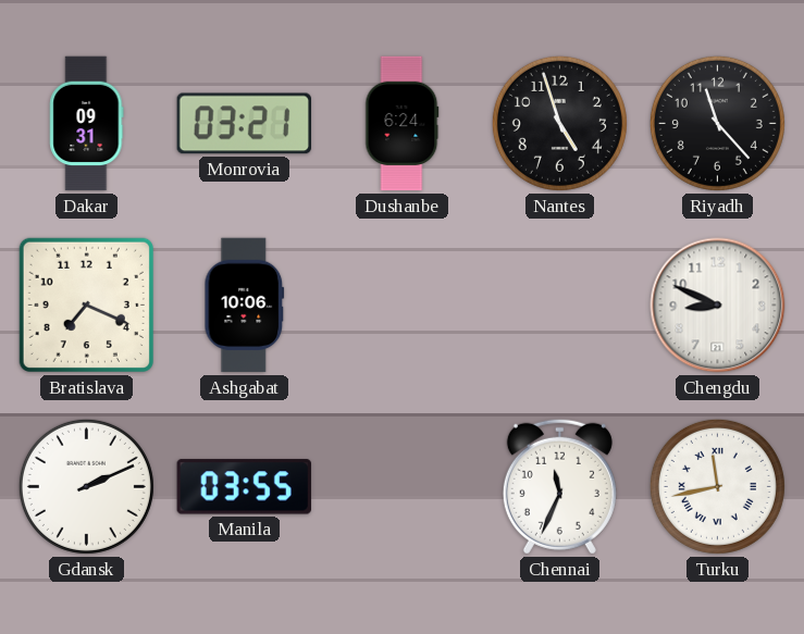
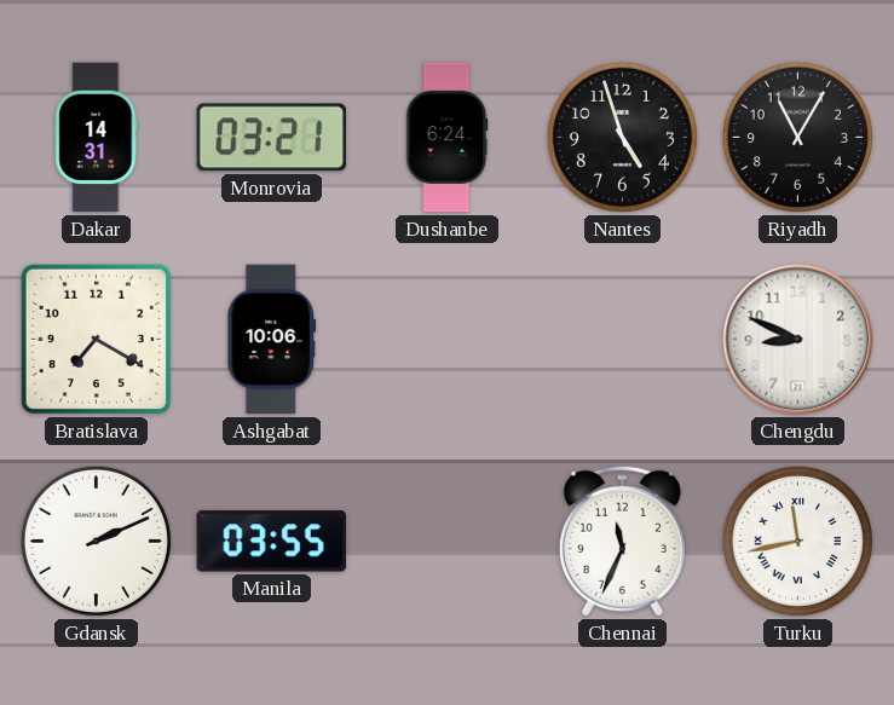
Dakar: 09:31 -> 14:31
Riyadh: 11:23 -> 11:05
Bratislava: 7:19 -> 7:20
